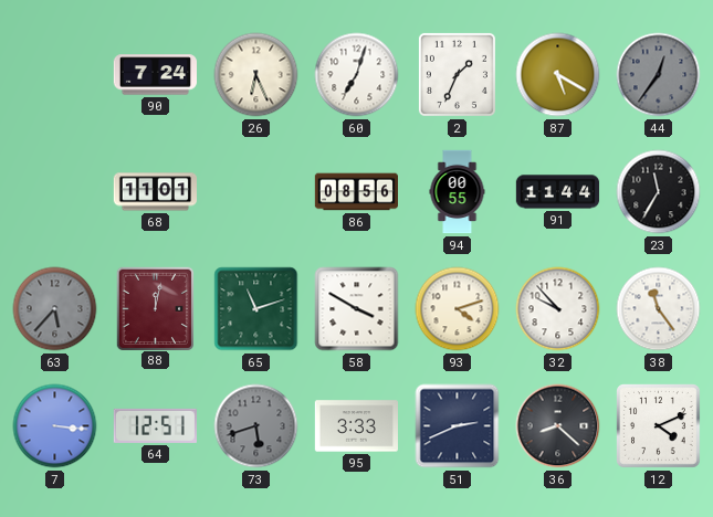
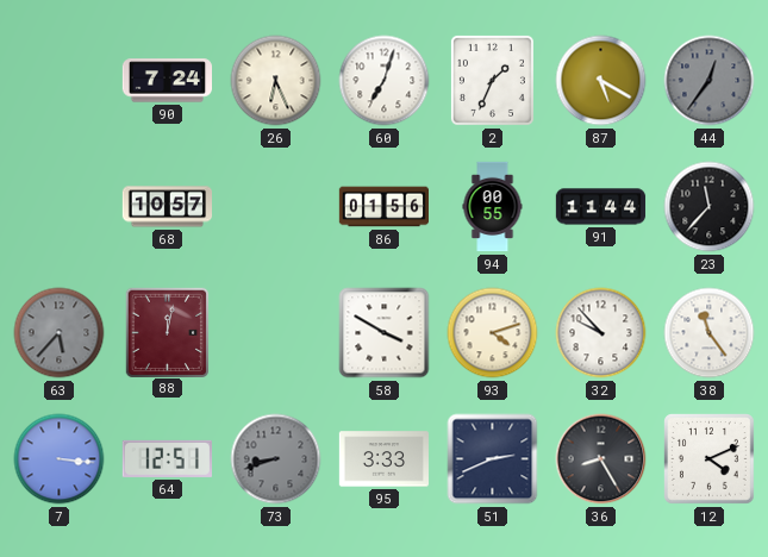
68: 11:01 -> 10:57
86: 08:56 -> 01:56
23: 11:35 -> 11:37
65: 11:12 -> none
73: 5:42 -> 8:42
36: 8:22 -> 8:25
